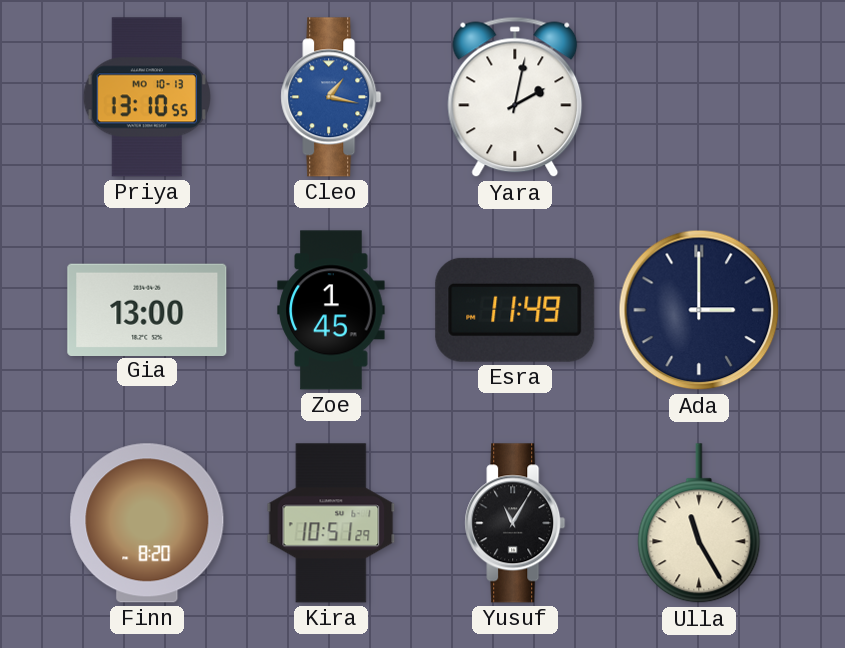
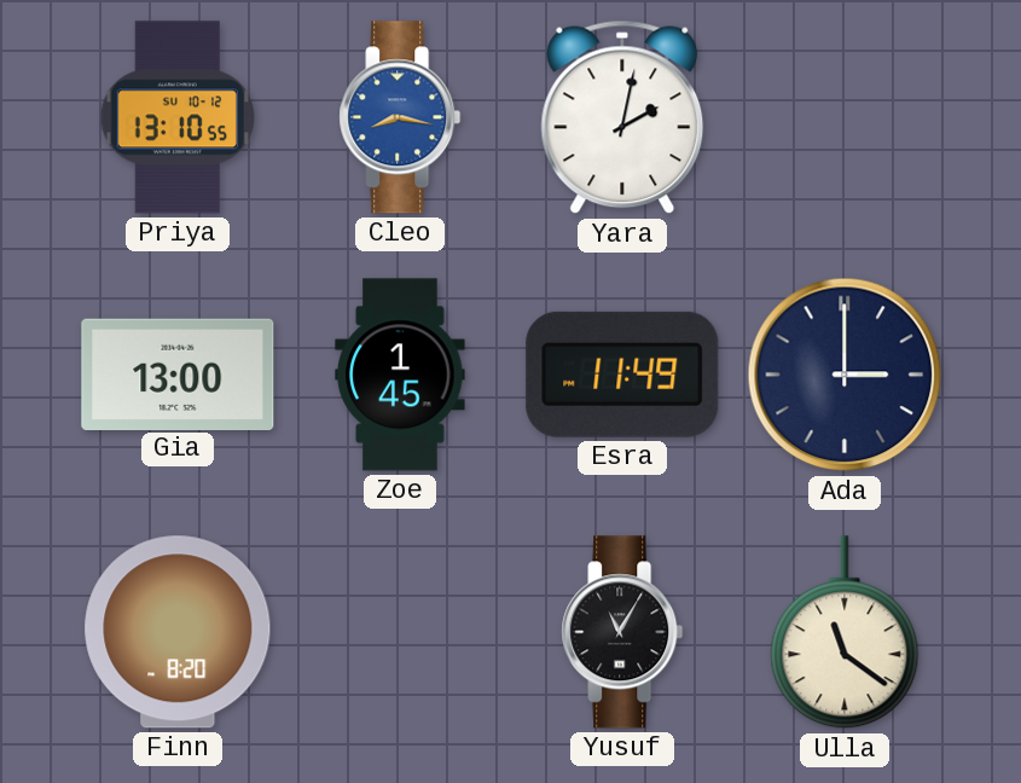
Priya date: MO 10-13 -> SU 10-12
Cleo: 1:17 -> 8:17
Kira: 10:51 -> none
Ulla: 11:25 -> 11:21
